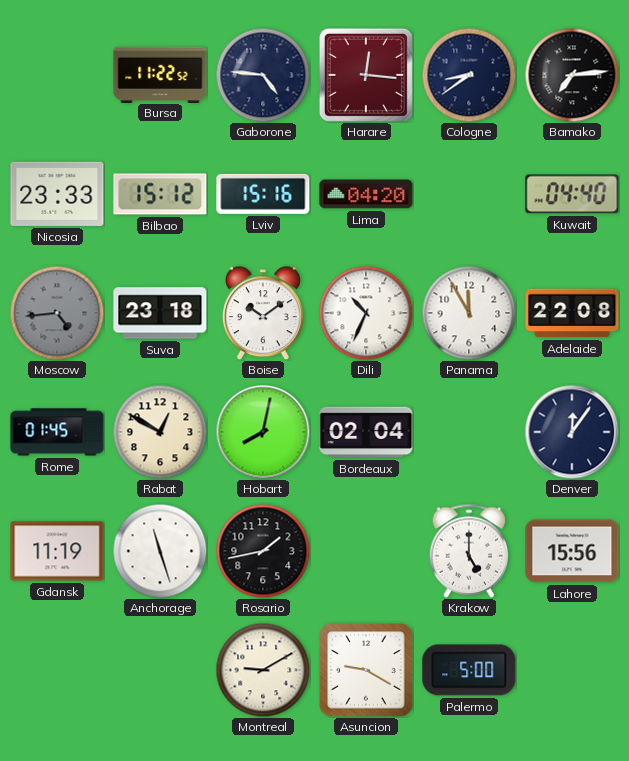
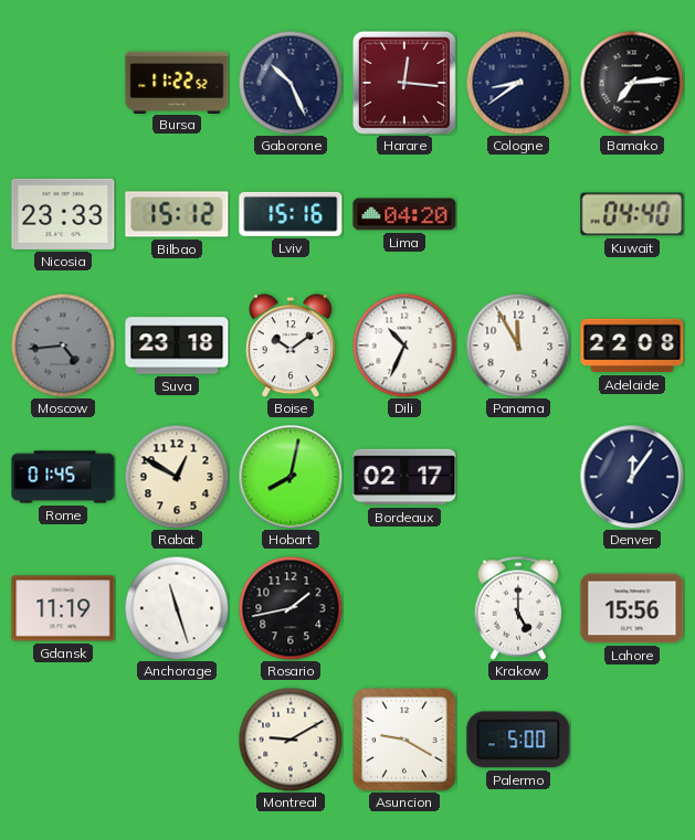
Gaborone: 4:46 -> 10:26
Bordeaux: 02:04 -> 02:17
